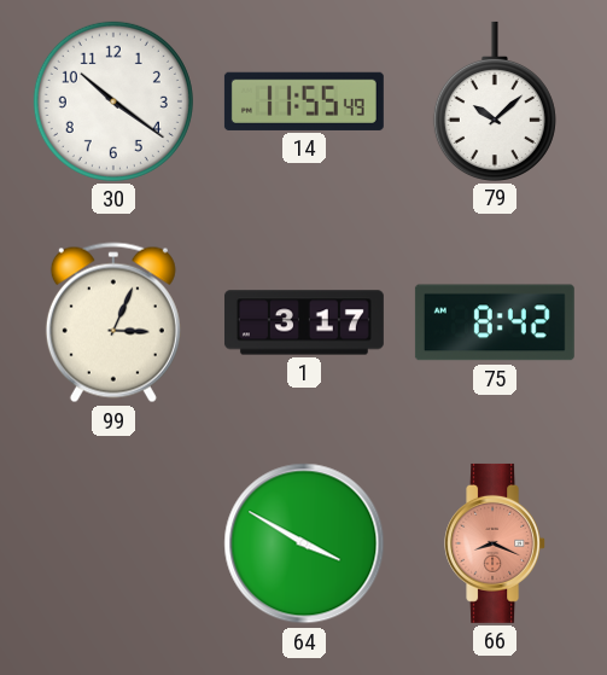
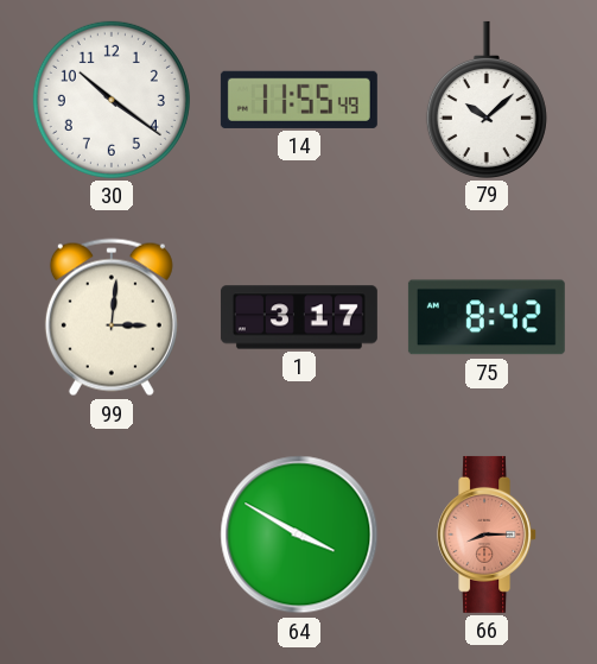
99: 3:04 -> 3:01
66: 8:19 -> 8:15
